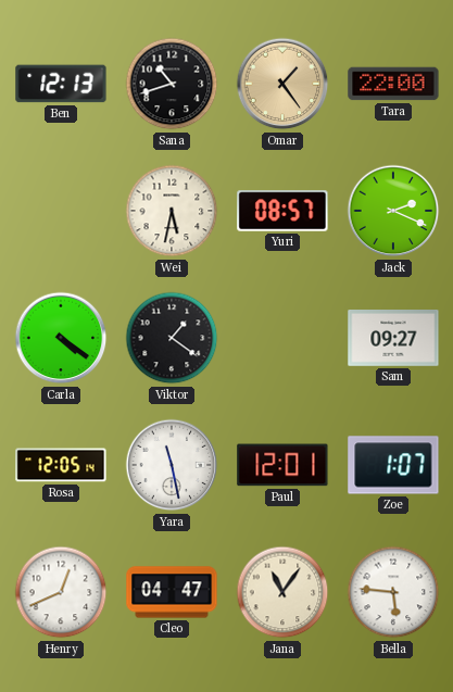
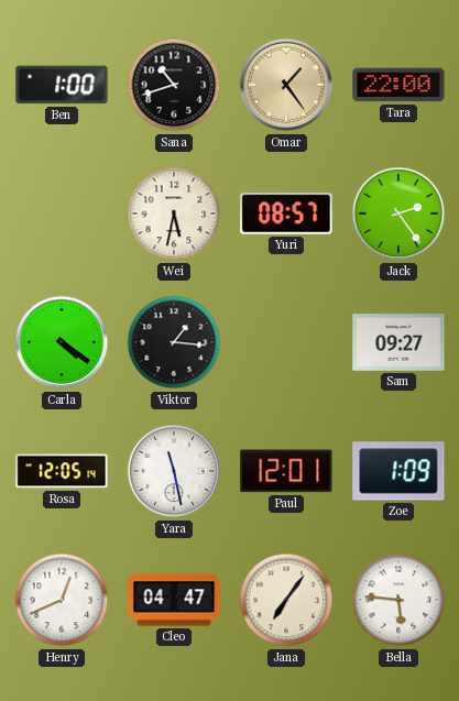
Ben: 12:13 -> 1:00
Jack: 2:19 -> 2:24
Viktor: 1:21 -> 1:16
Zoe: 1:07 -> 1:09
Jana: 11:06 -> 7:06
